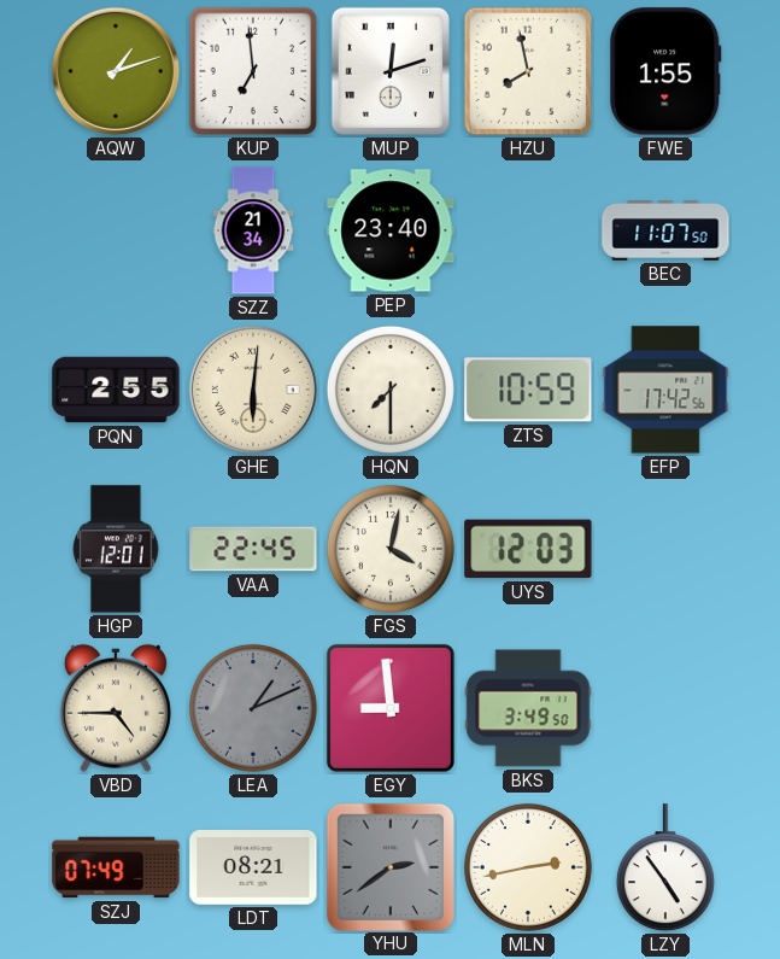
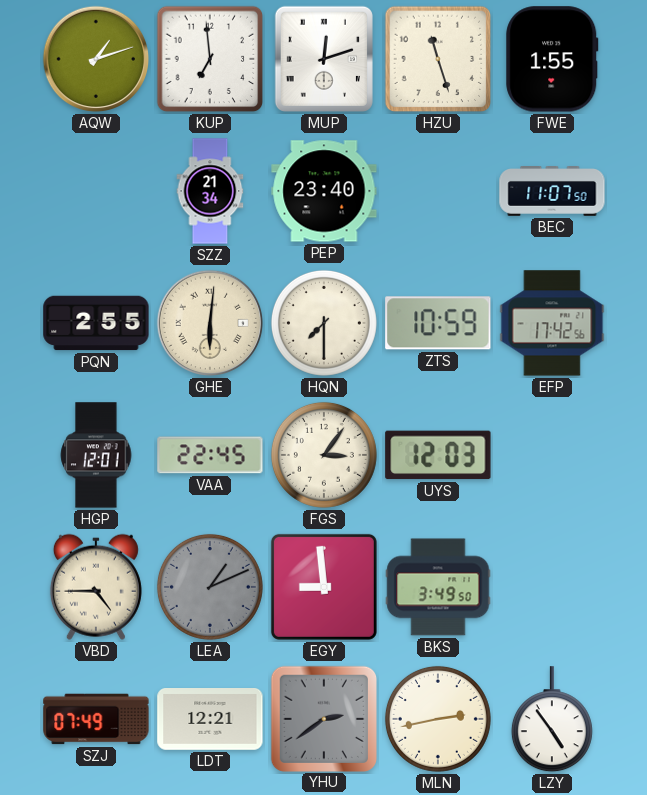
HZU: 7:58 -> 11:27
FGS: 4:02 -> 3:06
LDT: 08:21 -> 12:21
